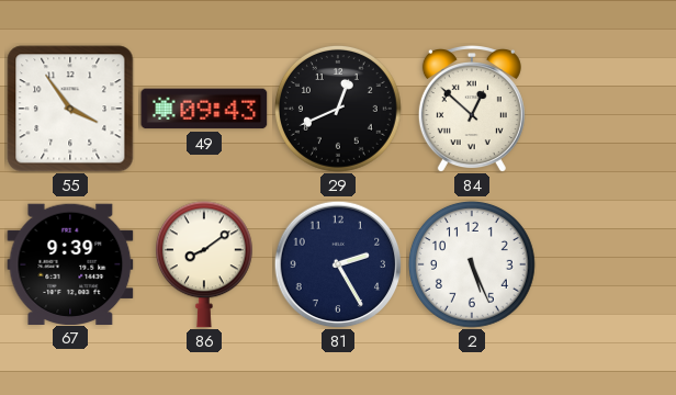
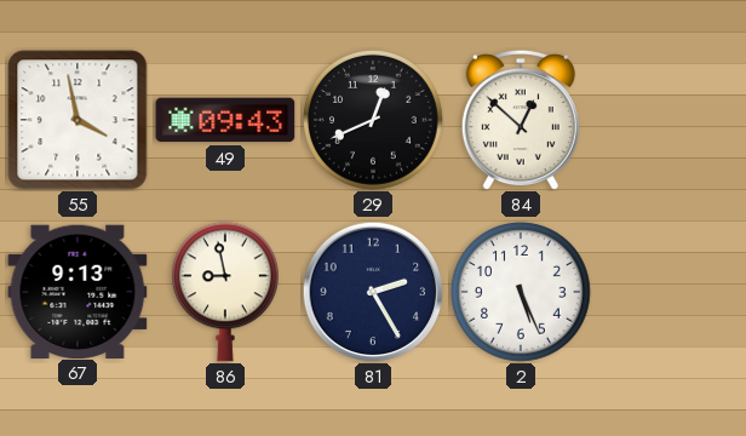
55: 3:54 -> 3:58
67: 9:39 -> 9:13
86: 8:09 -> 8:58
